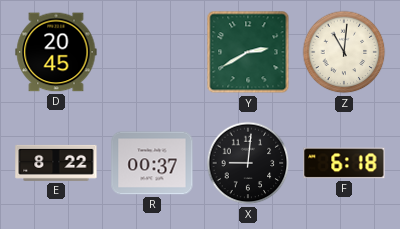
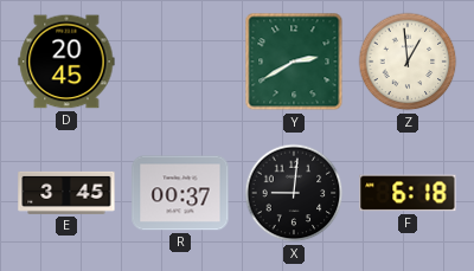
Z: 11:01 -> 12:59
E: 8:22 -> 3:45
